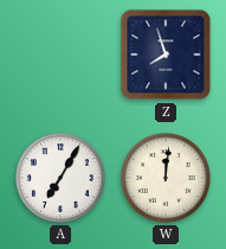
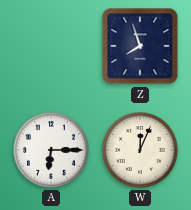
A: 7:05 -> 6:15
W: 12:01 -> 12:04
